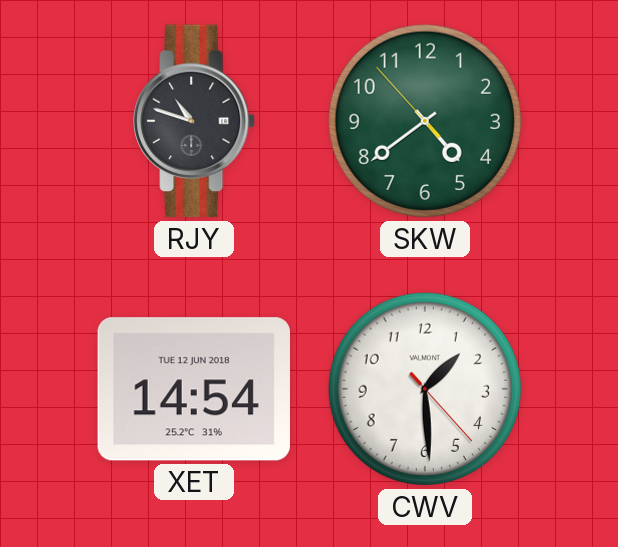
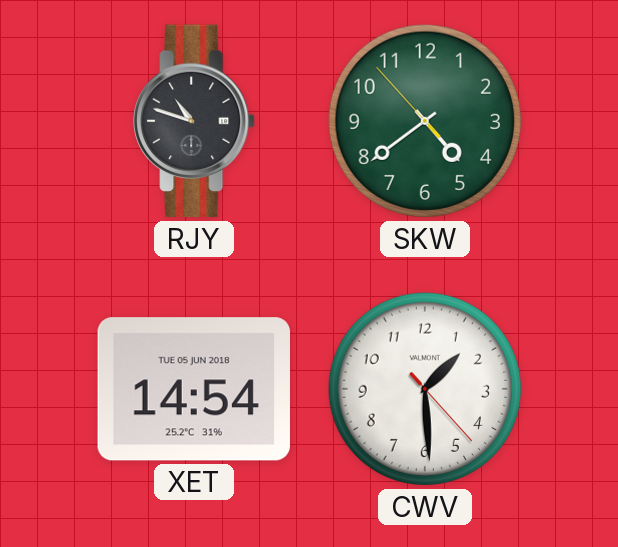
XET date: TUE 12 JUN 2018 -> TUE 05 JUN 2018
